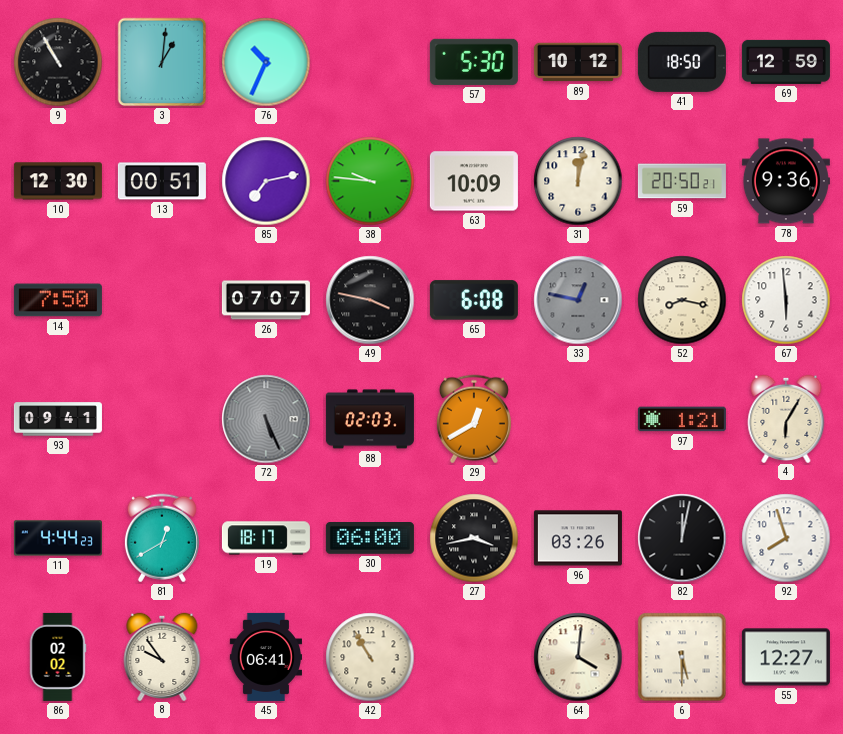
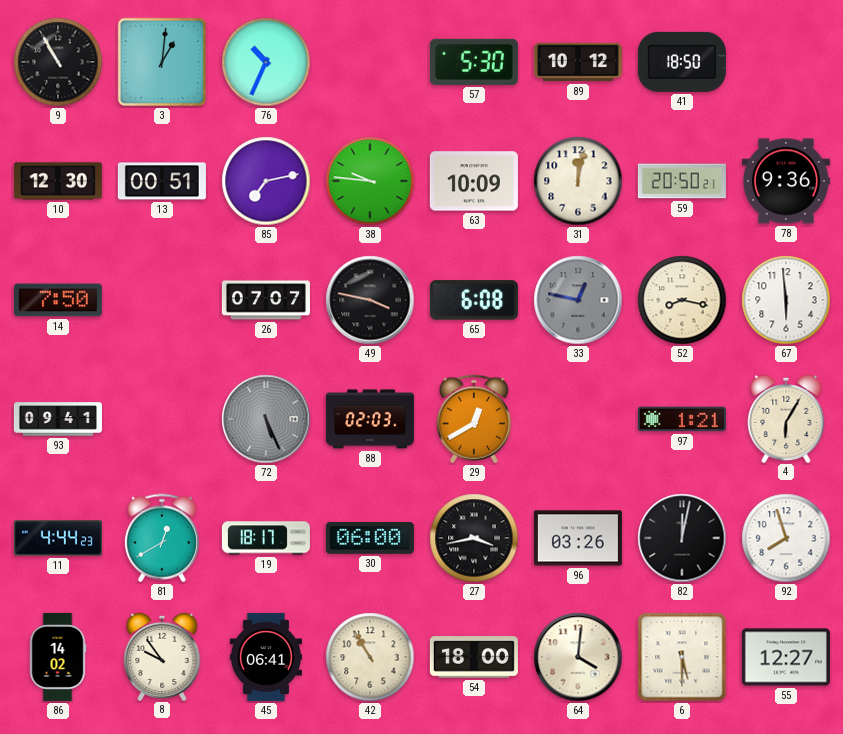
69: 12:59 -> none
86: 02:02 -> 14:02
54: none -> 18:00
